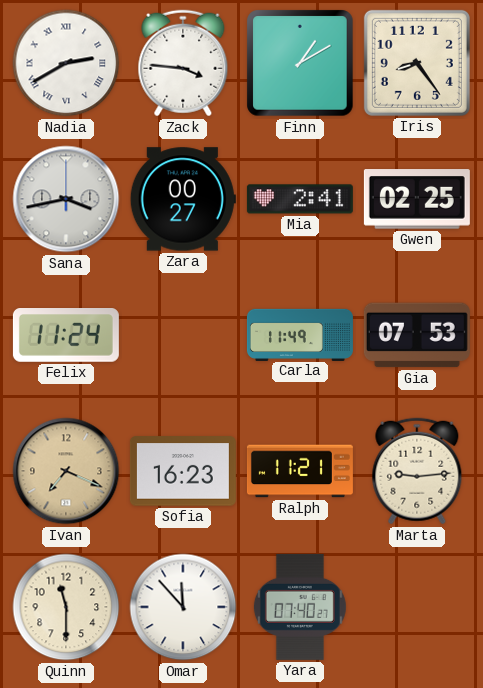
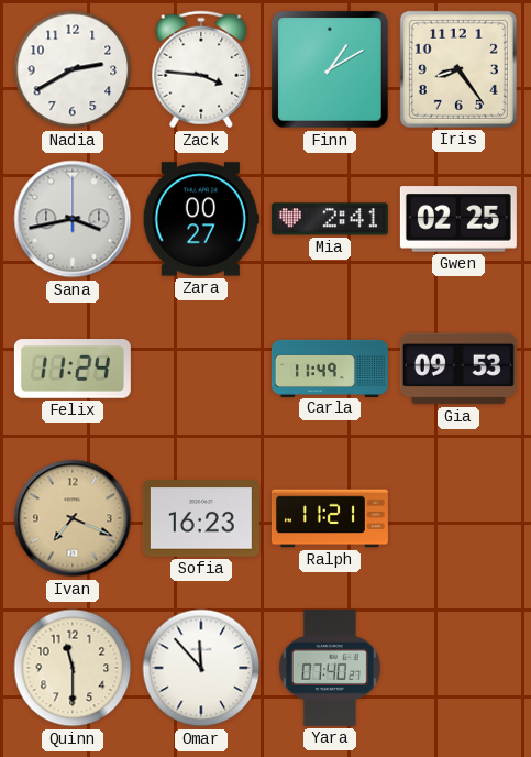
Nadia numerals: Roman -> Arabic
Gia: 07:53 -> 09:53
Marta: 9:14 -> none
